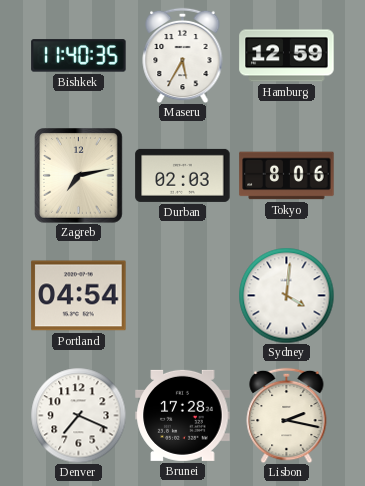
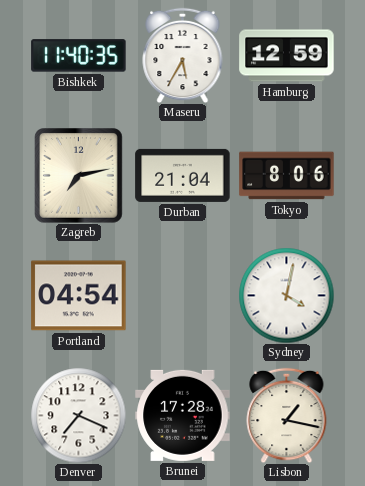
Durban: 02:03 -> 21:04
Sydney: 4:01 -> 4:02
Lisbon: 2:17 -> 1:17
